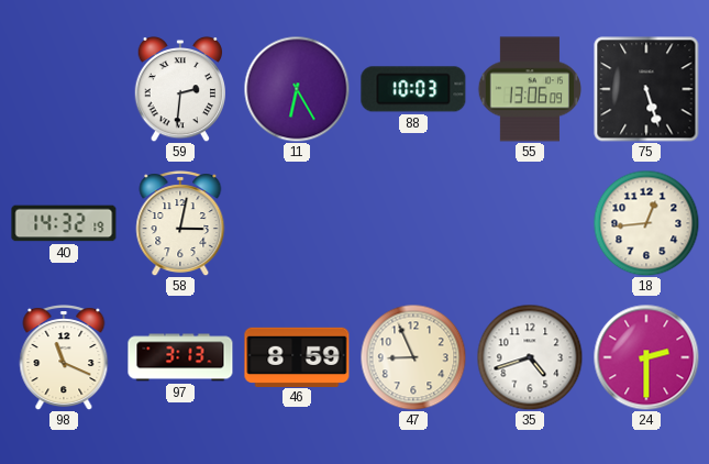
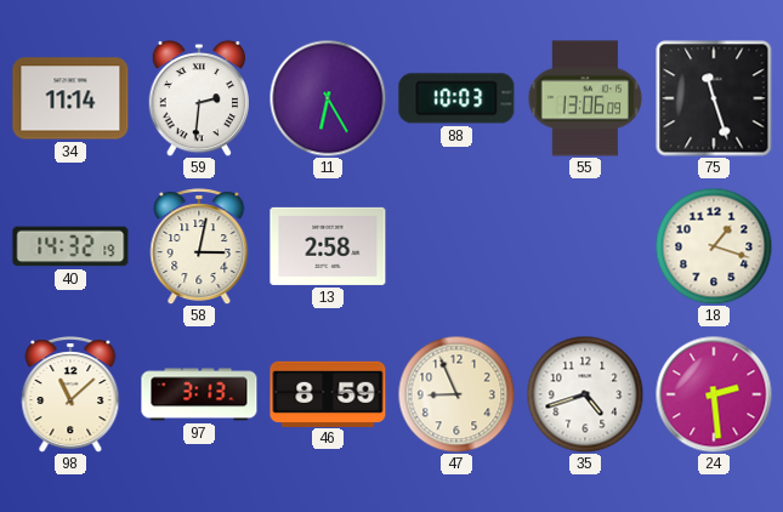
34: none -> 11:14
75: 5:27 -> 11:27
13: none -> 2:58
18: 12:44 -> 1:18
98: 11:19 -> 11:08
24: 2:30 -> 2:29
